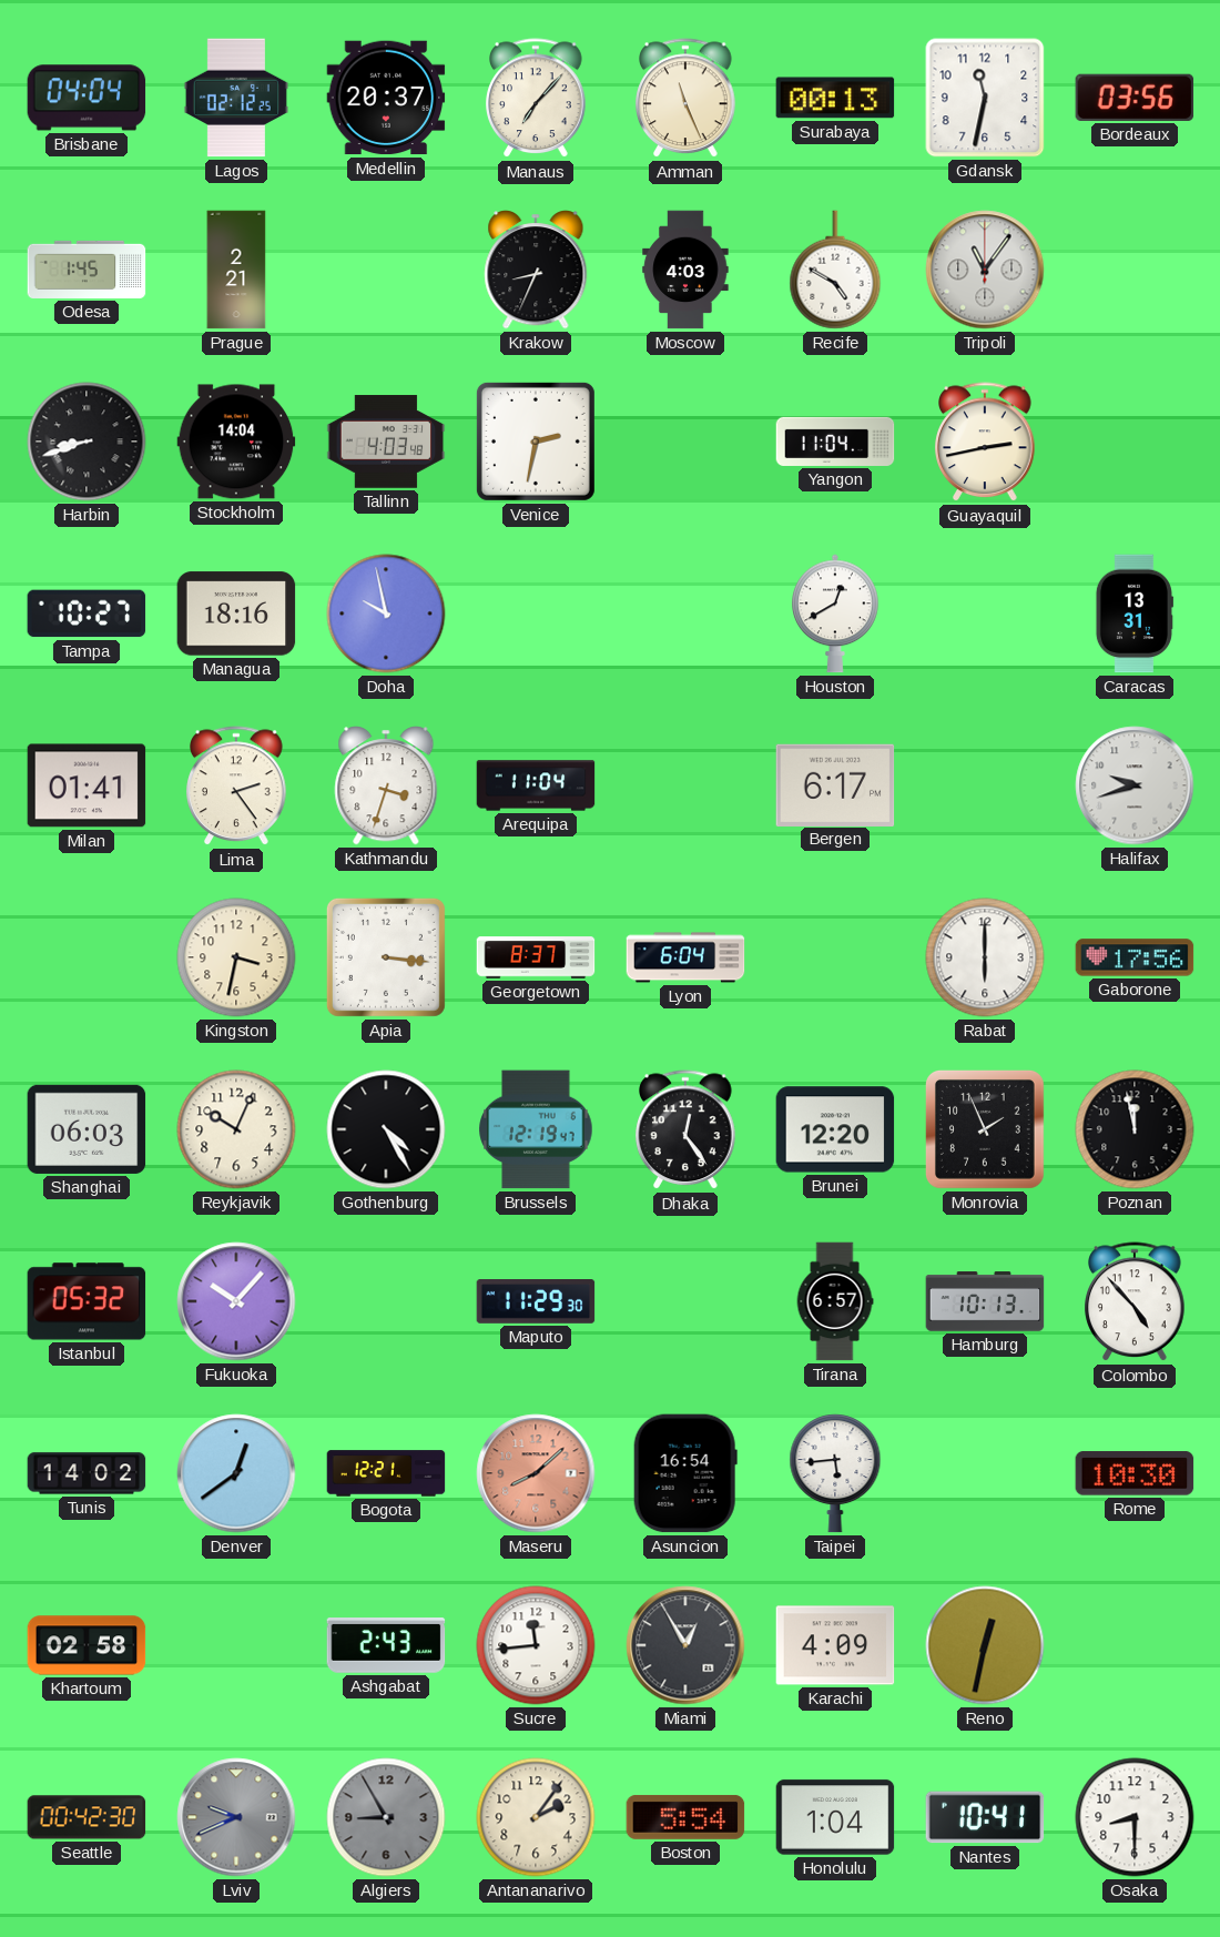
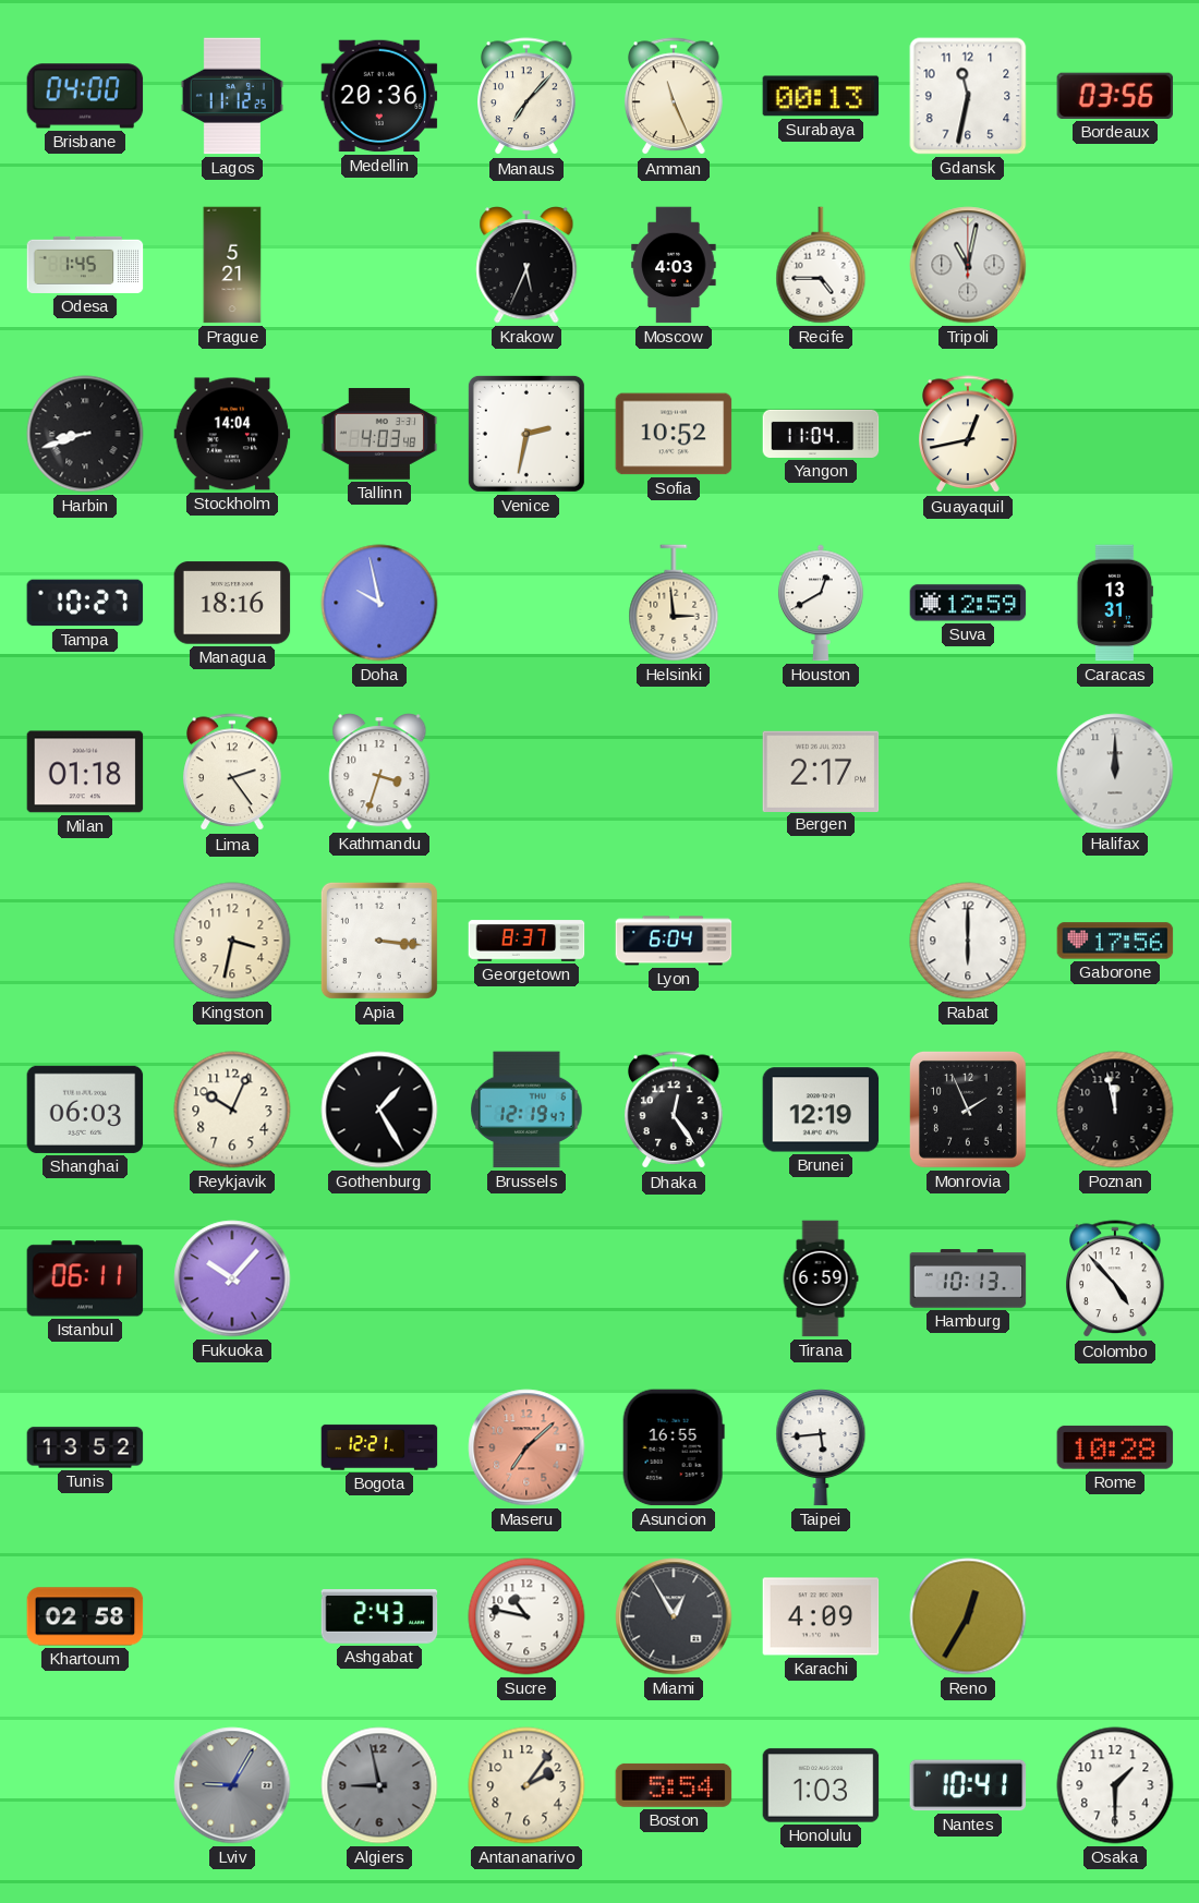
Brisbane: 04:04 -> 04:00
Lagos: 02:12 -> 11:12
Medellin: 20:37 -> 20:36
Prague: 2:21 -> 5:21
Krakow: 8:34 -> 5:34
Recife: 4:50 -> 4:45
Tripoli: 11:06 -> 11:02
Sofia: none -> 10:52
Guayaquil: 2:43 -> 12:43
Helsinki: none -> 2:59
Suva: none -> 12:59
Milan: 01:41 -> 01:18
Arequipa: 11:04 -> none
Bergen: 6:17 -> 2:17
Halifax: 9:42 -> 12:00
Gothenburg: 4:25 -> 1:25
Brunei: 12:20 -> 12:19
Istanbul: 05:32 -> 06:11
Maputo: 11:29 -> none
Tirana: 6:57 -> 6:59
Tunis: 14:02 -> 13:52
Denver: 12:39 -> none
Maseru: 8:08 -> 7:08
Asuncion: 16:54 -> 16:55
Rome: 10:30 -> 10:28
Sucre: 11:44 -> 10:47
Reno: 12:32 -> 12:35
Seattle: 00:42 -> none
Lviv: 9:41 -> 9:05
Algiers: 8:55 -> 8:58
Honolulu: 1:04 -> 1:03
Osaka: 8:30 -> 1:30
